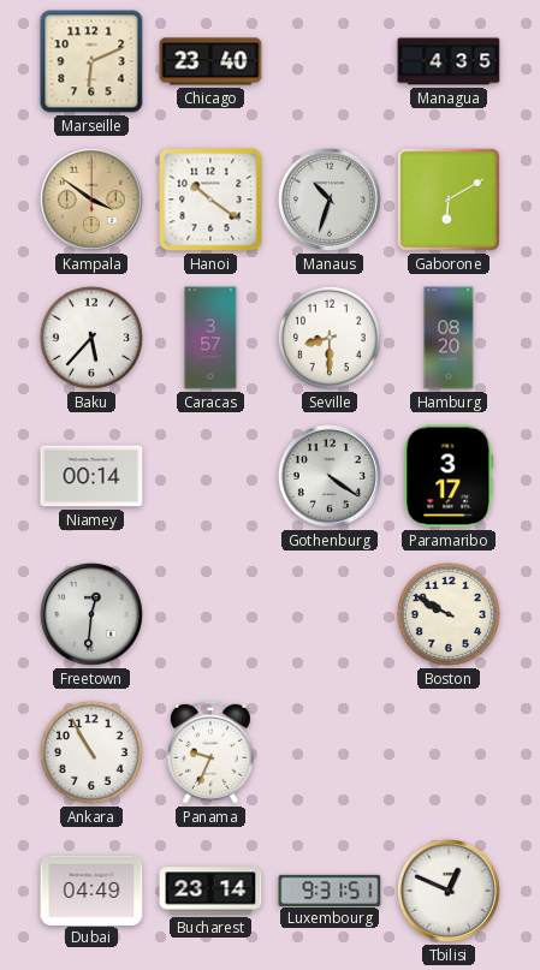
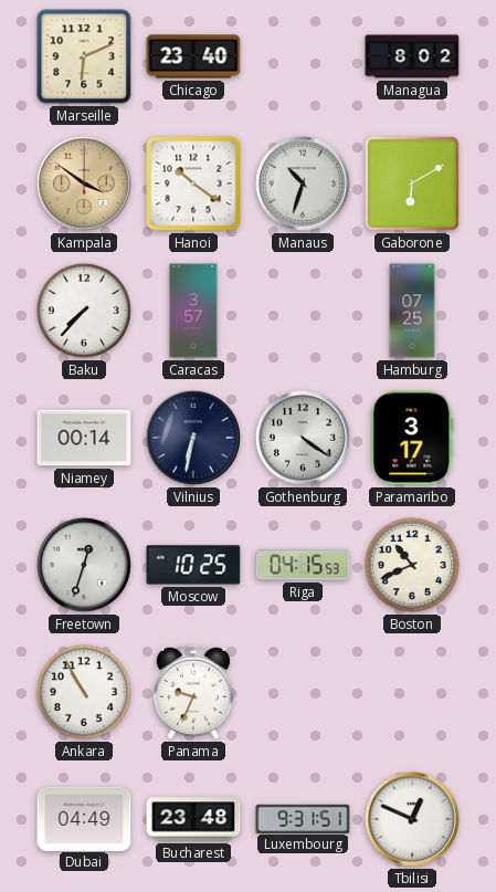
Managua: 4:35 -> 8:02
Baku: 5:37 -> 7:37
Seville: 8:30 -> none
Hamburg: 08:20 -> 07:25
Vilnius: none -> 6:32
Freetown: 12:31 -> 12:33
Moscow: none -> 10:25
Riga: none -> 04:15
Boston: 9:50 -> 10:41
Bucharest: 23:14 -> 23:48
